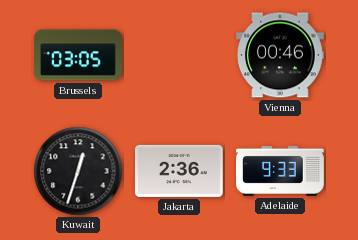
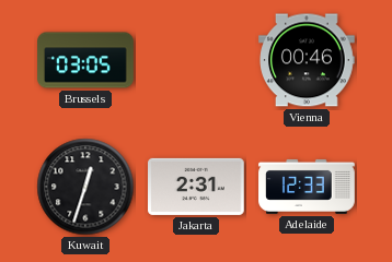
Jakarta: 2:36 -> 2:31
Adelaide: 9:33 -> 12:33
